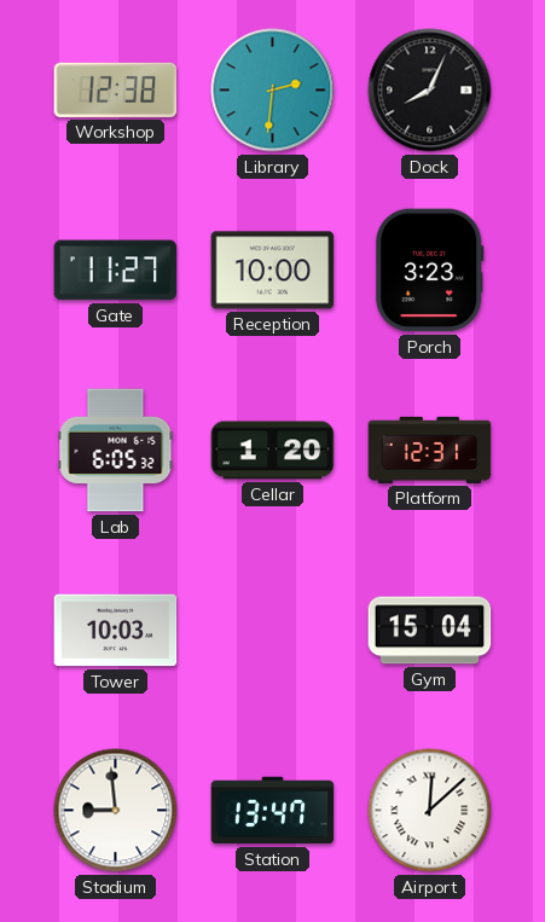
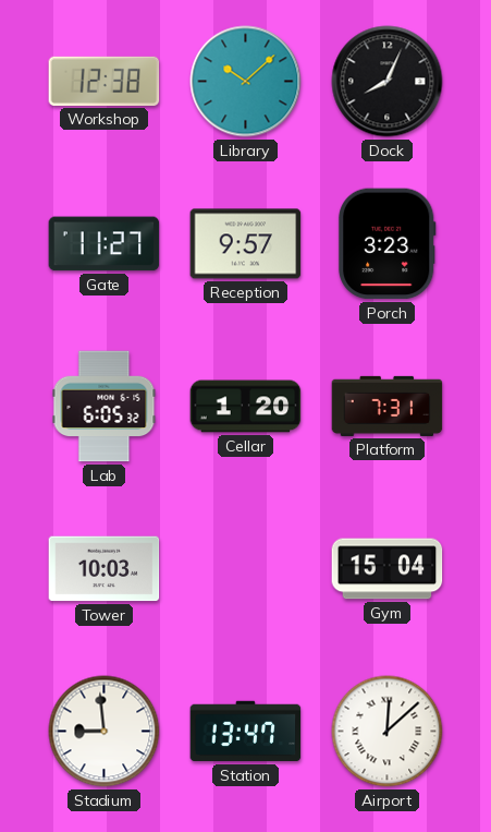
Library: 2:31 -> 10:08
Reception: 10:00 -> 9:57
Platform: 12:31 -> 7:31
